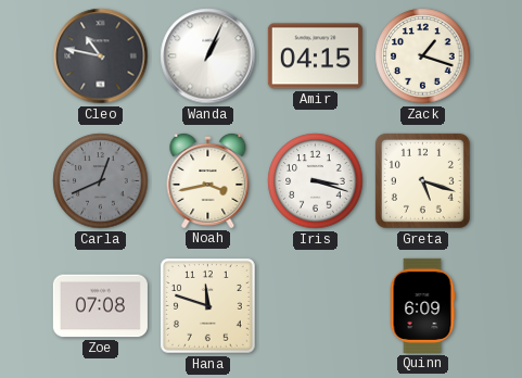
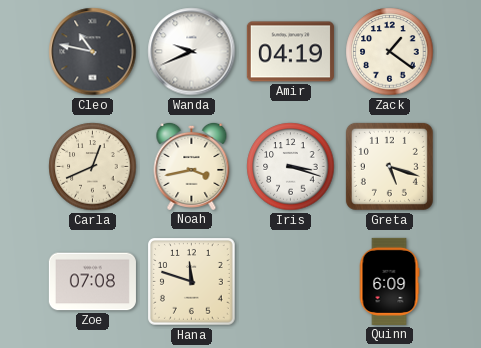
Wanda: 1:04 -> 9:41
Amir: 04:15 -> 04:19
Zack: 1:18 -> 1:21
Carla dial: grey -> cream
